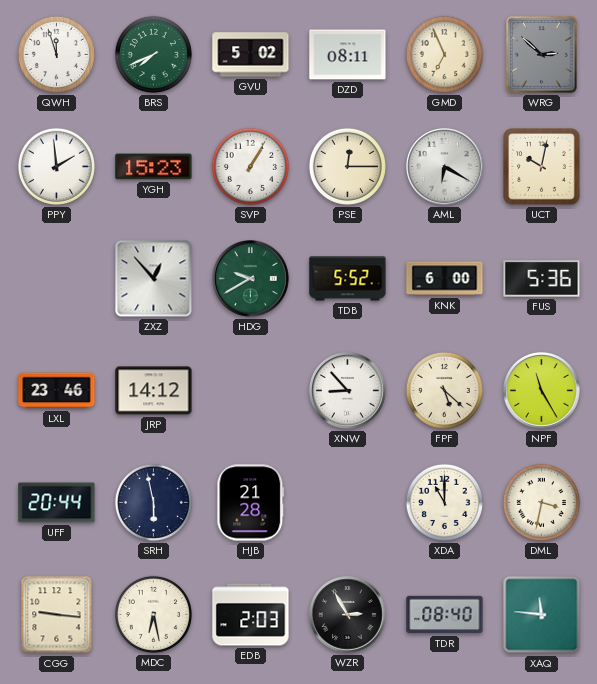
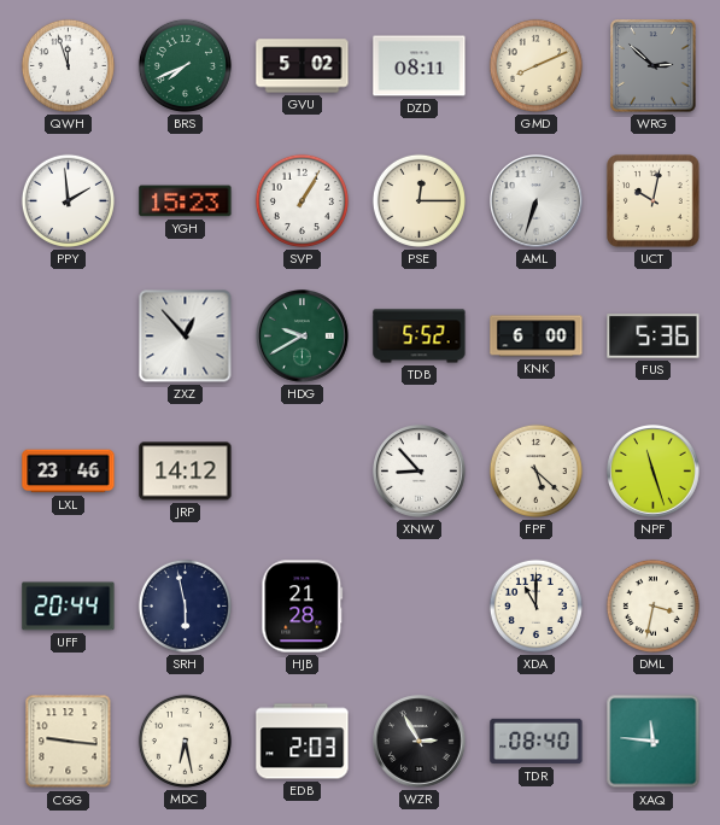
GMD: 6:56 -> 8:11
AML: 6:20 -> 6:33
NPF: 11:25 -> 11:27
